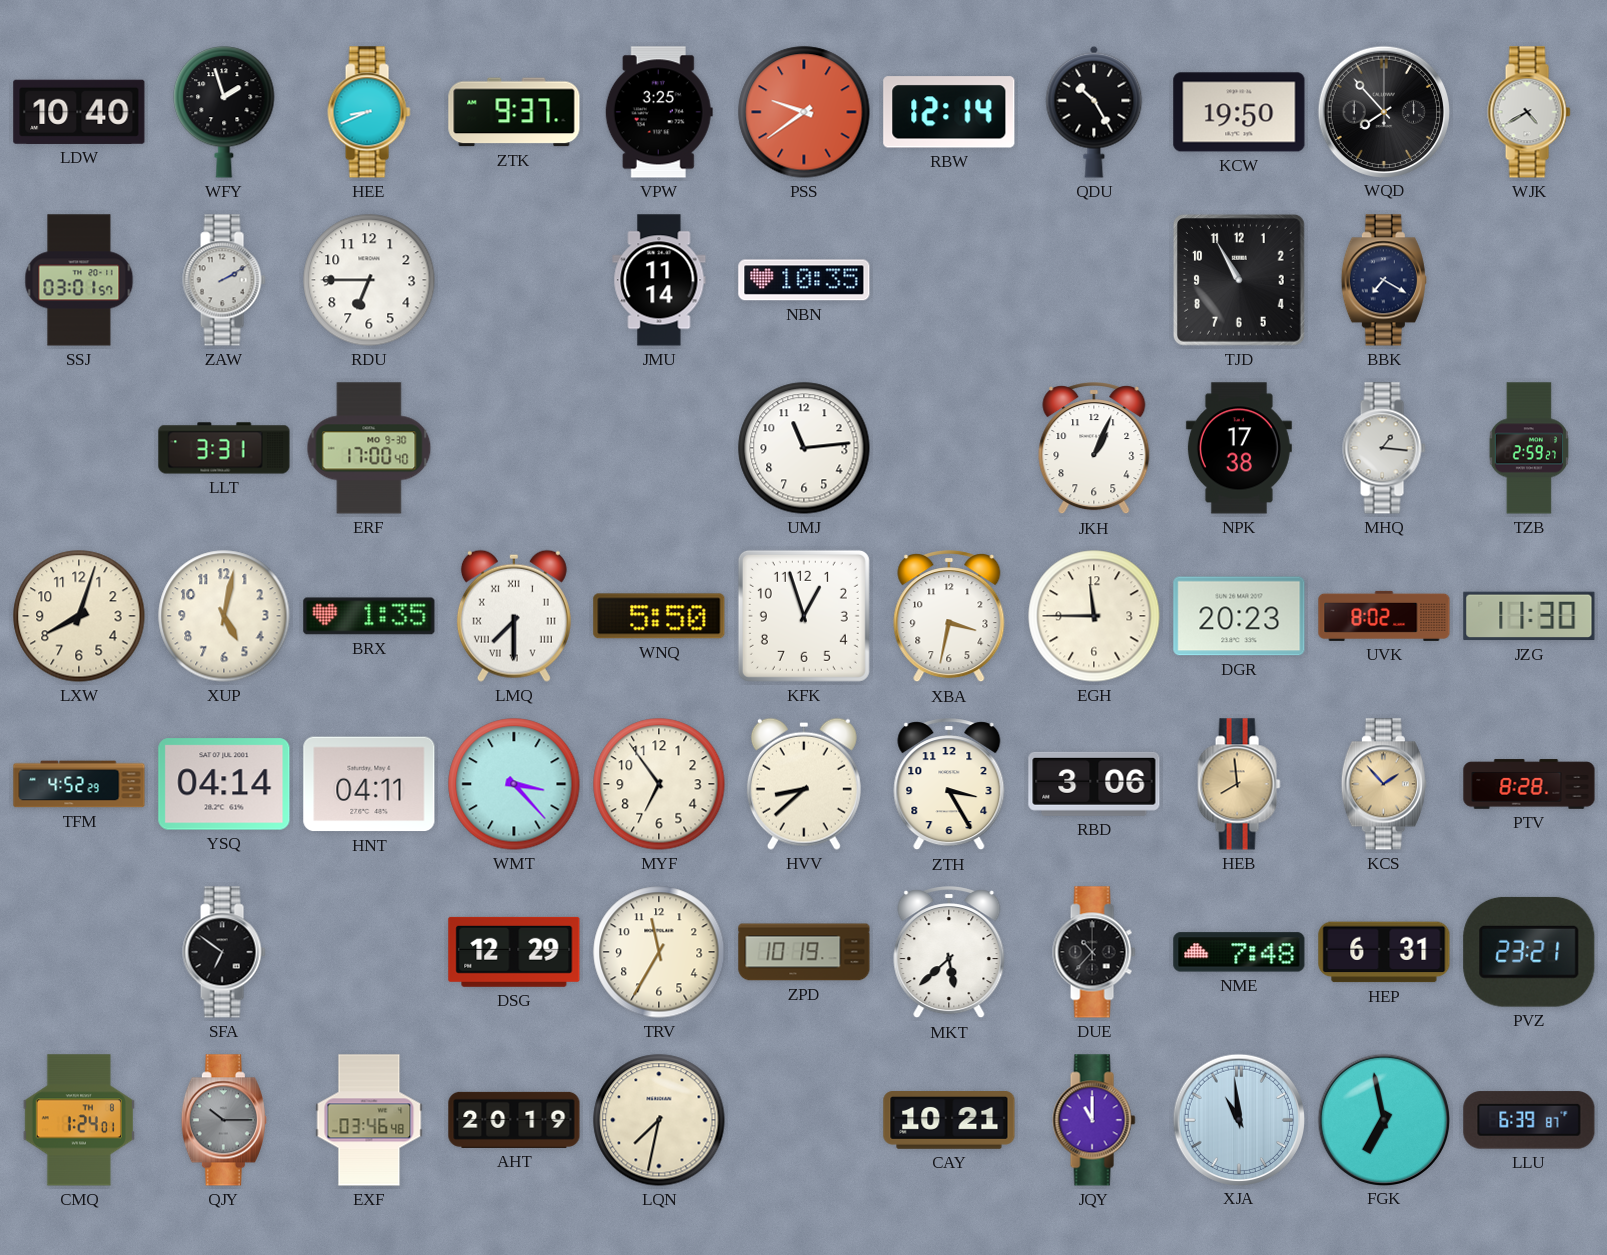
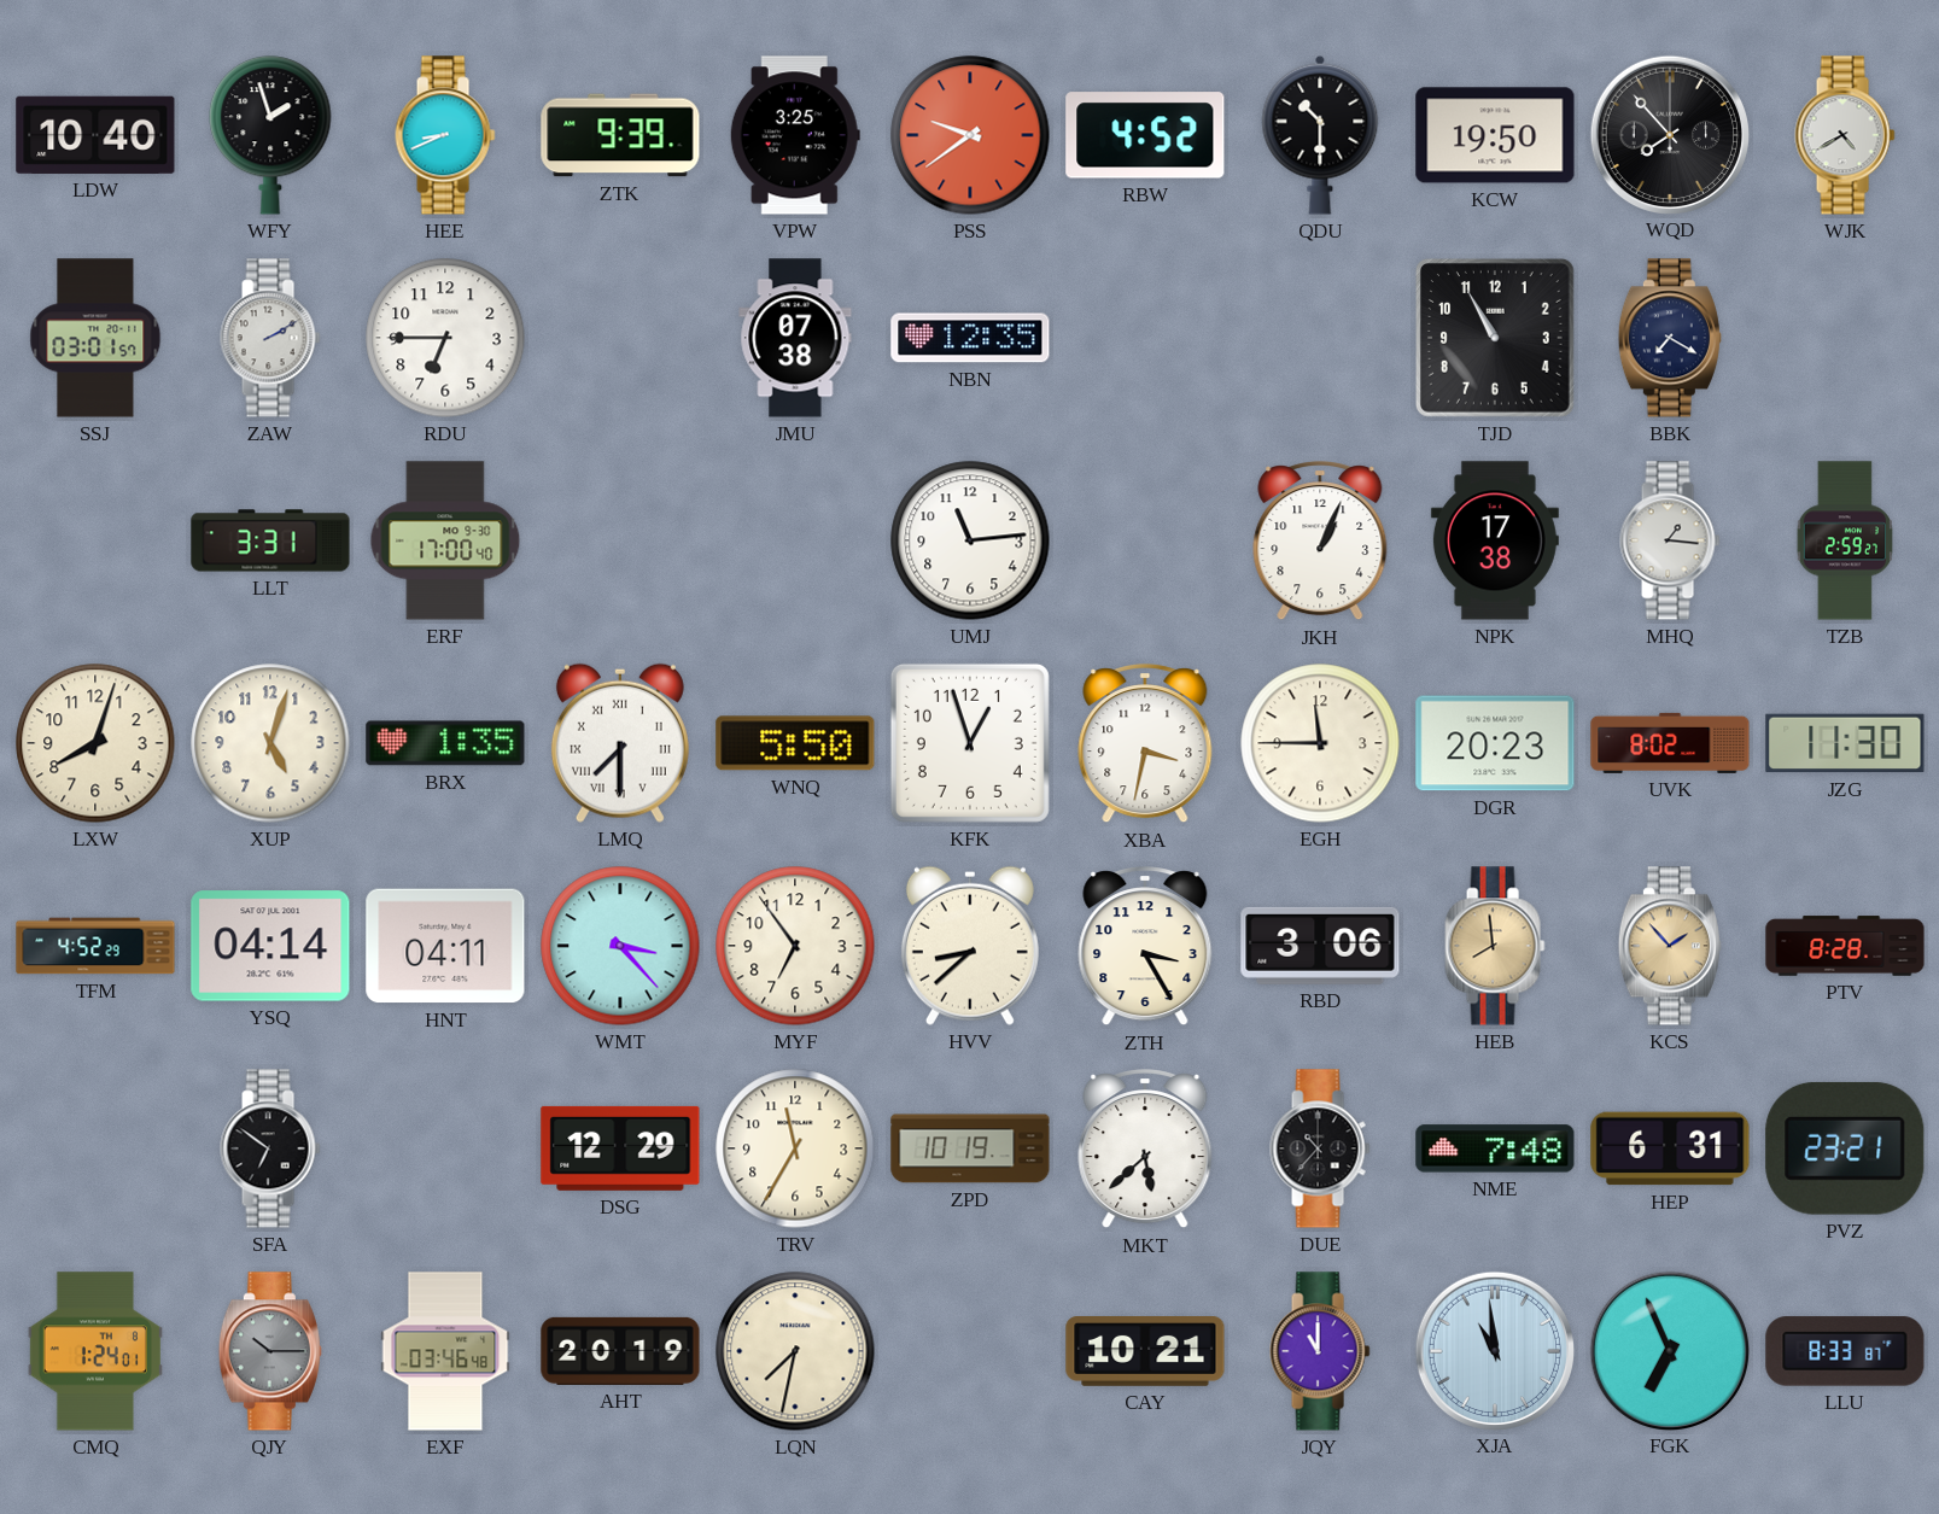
ZTK: 9:37 -> 9:39
RBW: 12:14 -> 4:52
QDU: 10:25 -> 10:30
JMU: 11:14 -> 07:38
NBN: 10:35 -> 12:35
XUP: 5:02 -> 5:03
FGK: 6:58 -> 6:56
LLU: 6:39 -> 8:33
